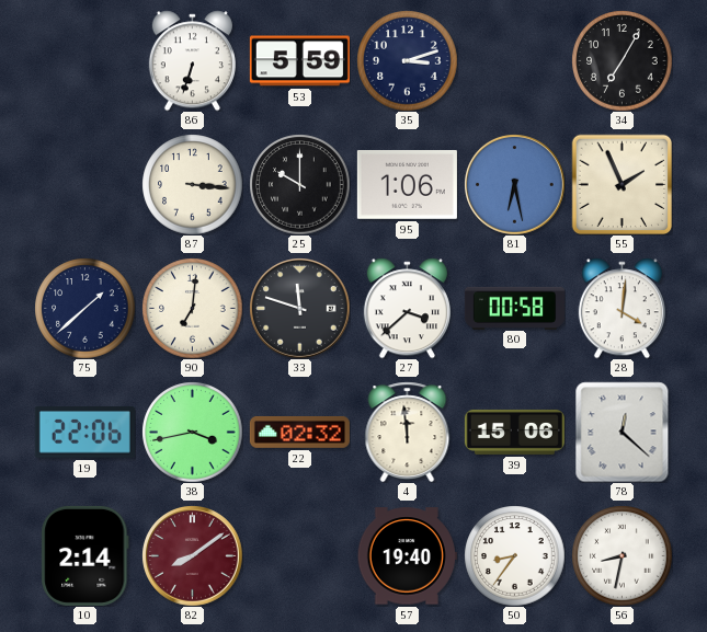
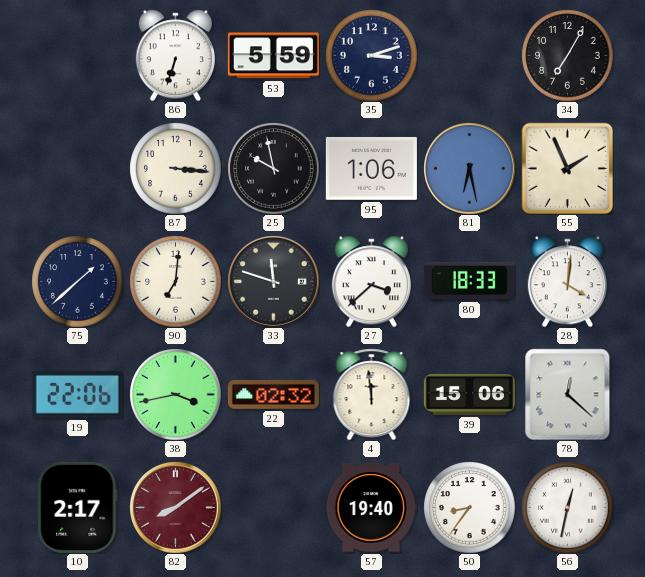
25: 10:00 -> 9:58
80: 00:58 -> 18:33
10: 2:14 -> 2:17
56: 8:32 -> 12:32
